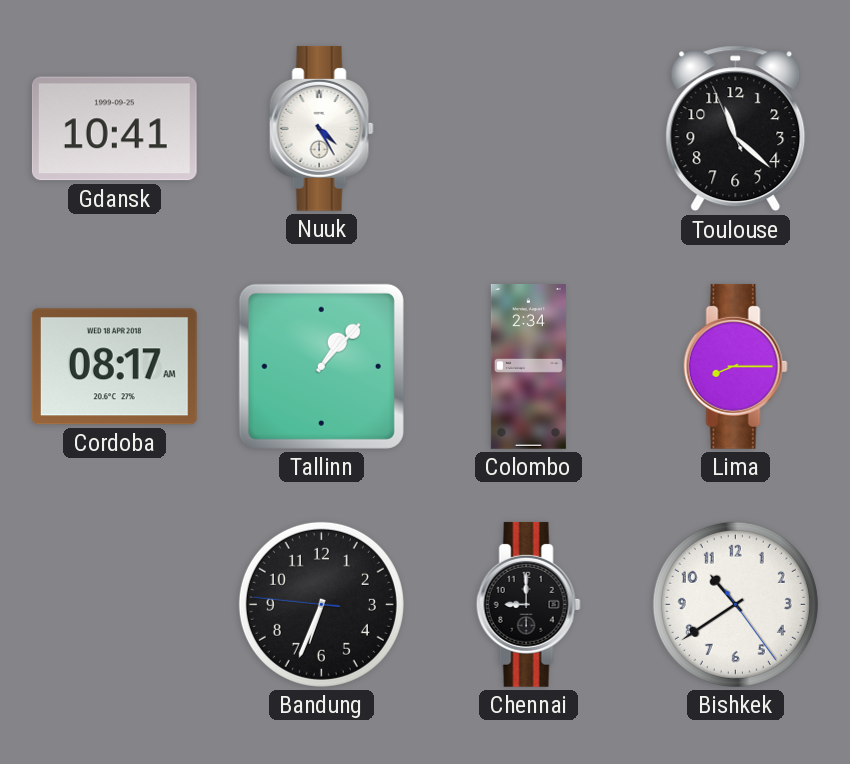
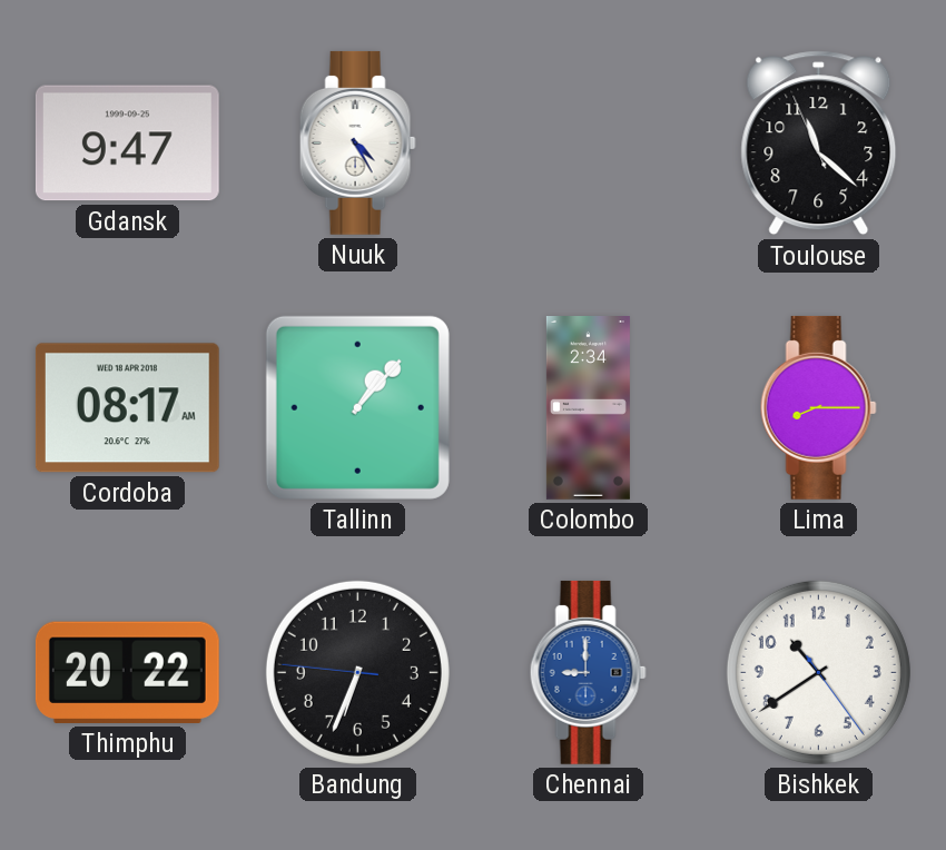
Gdansk: 10:41 -> 9:47
Thimphu: none -> 20:22
Chennai dial: black -> blue
